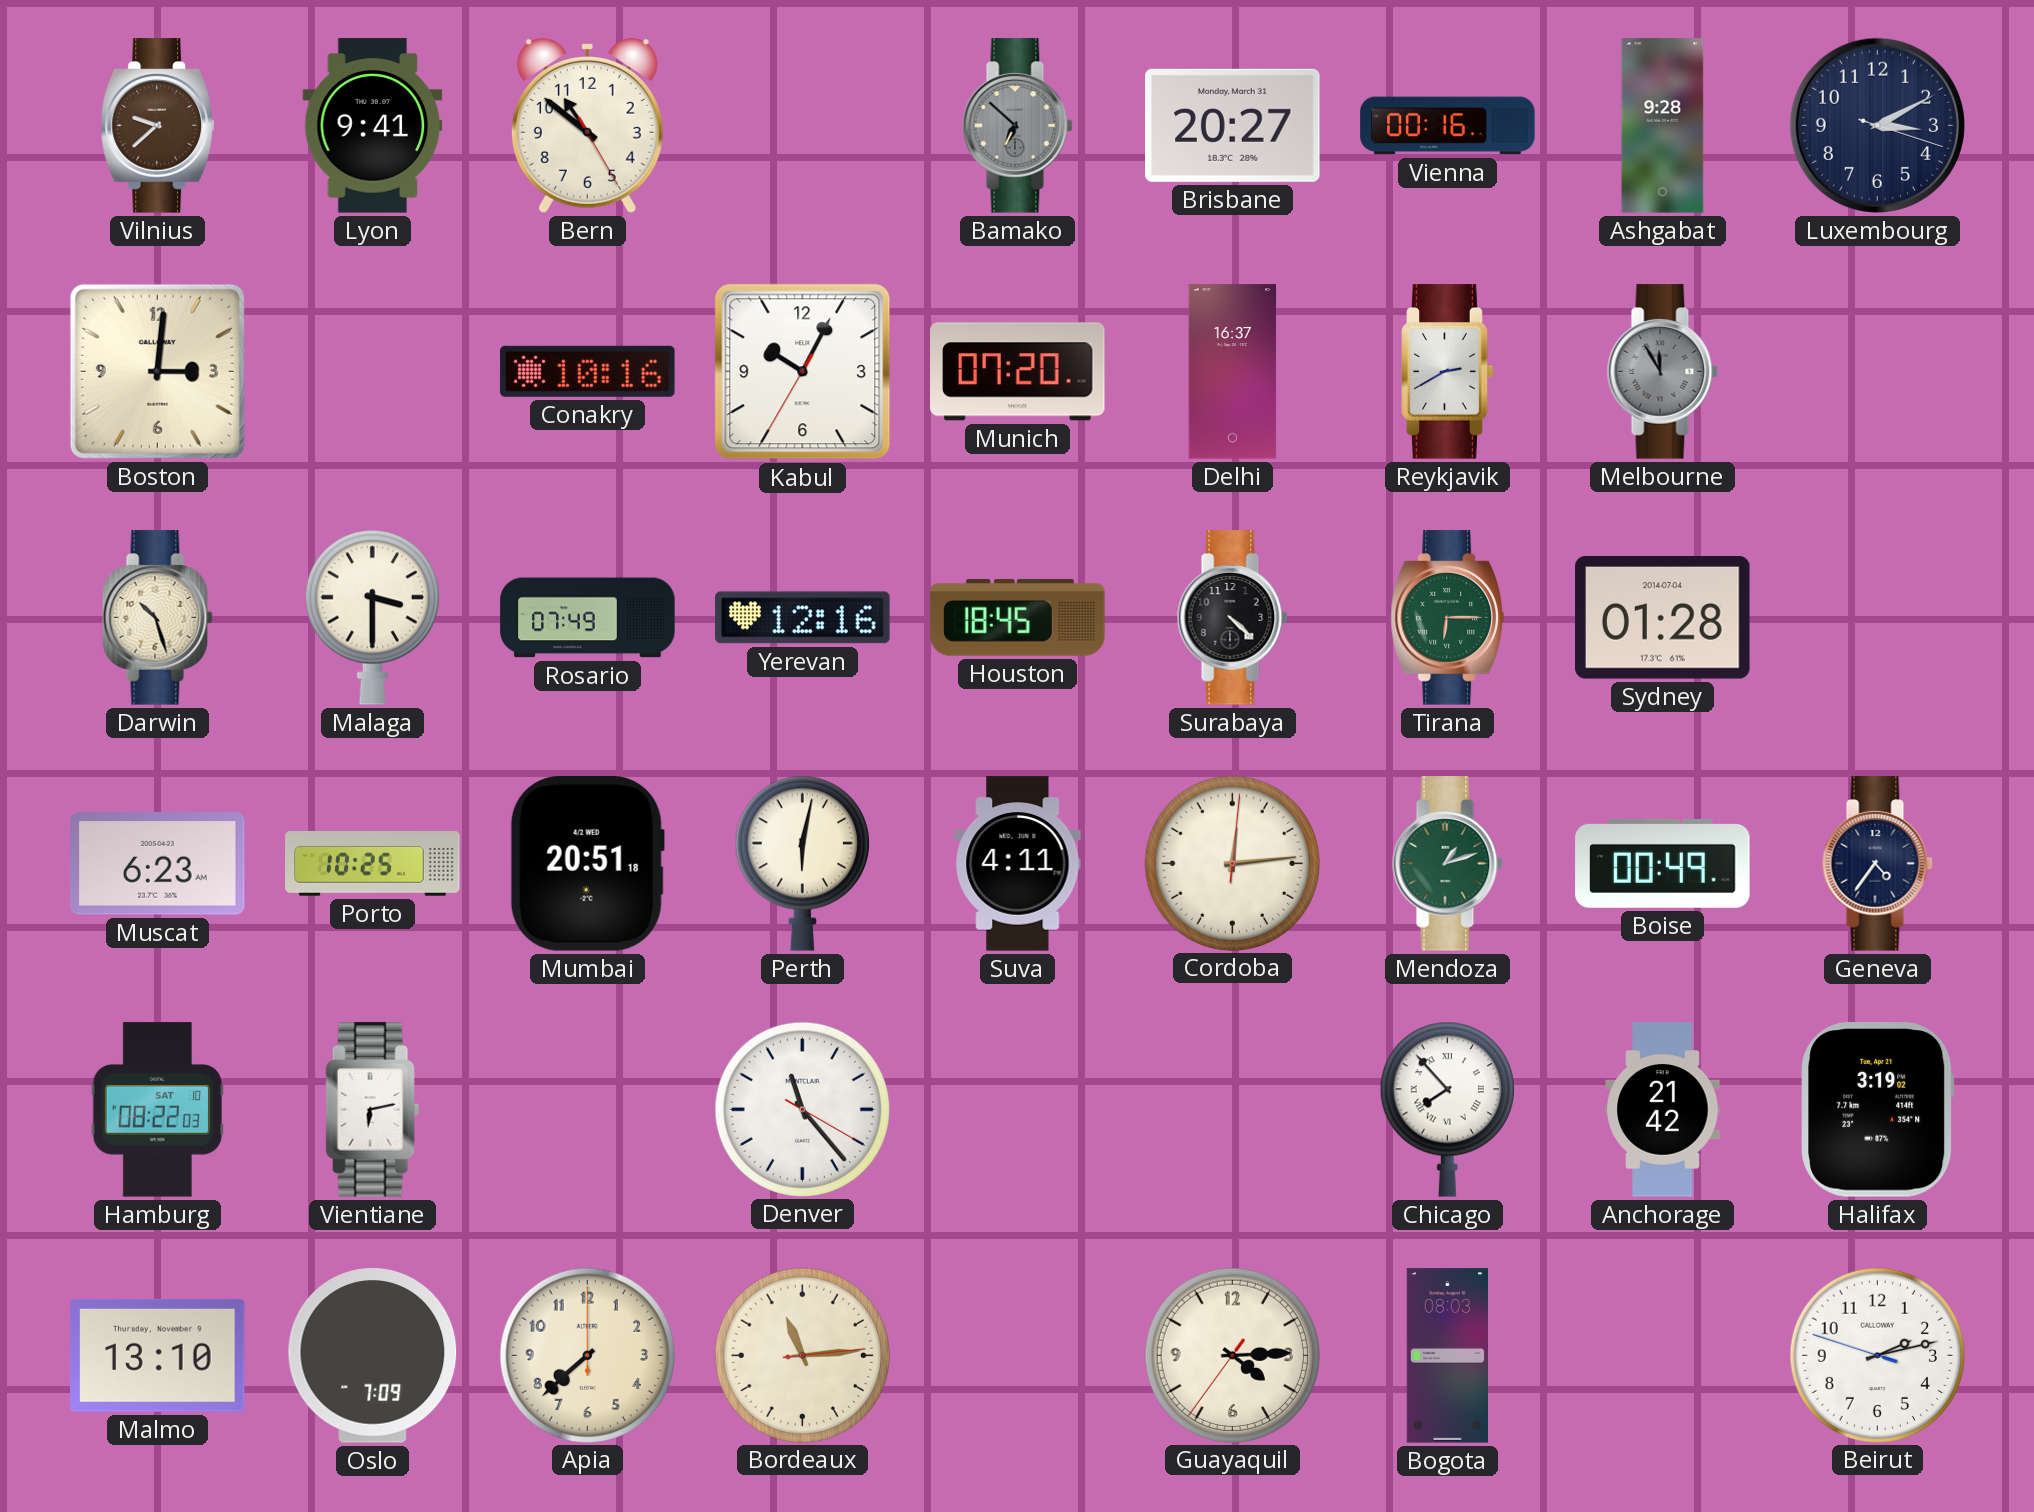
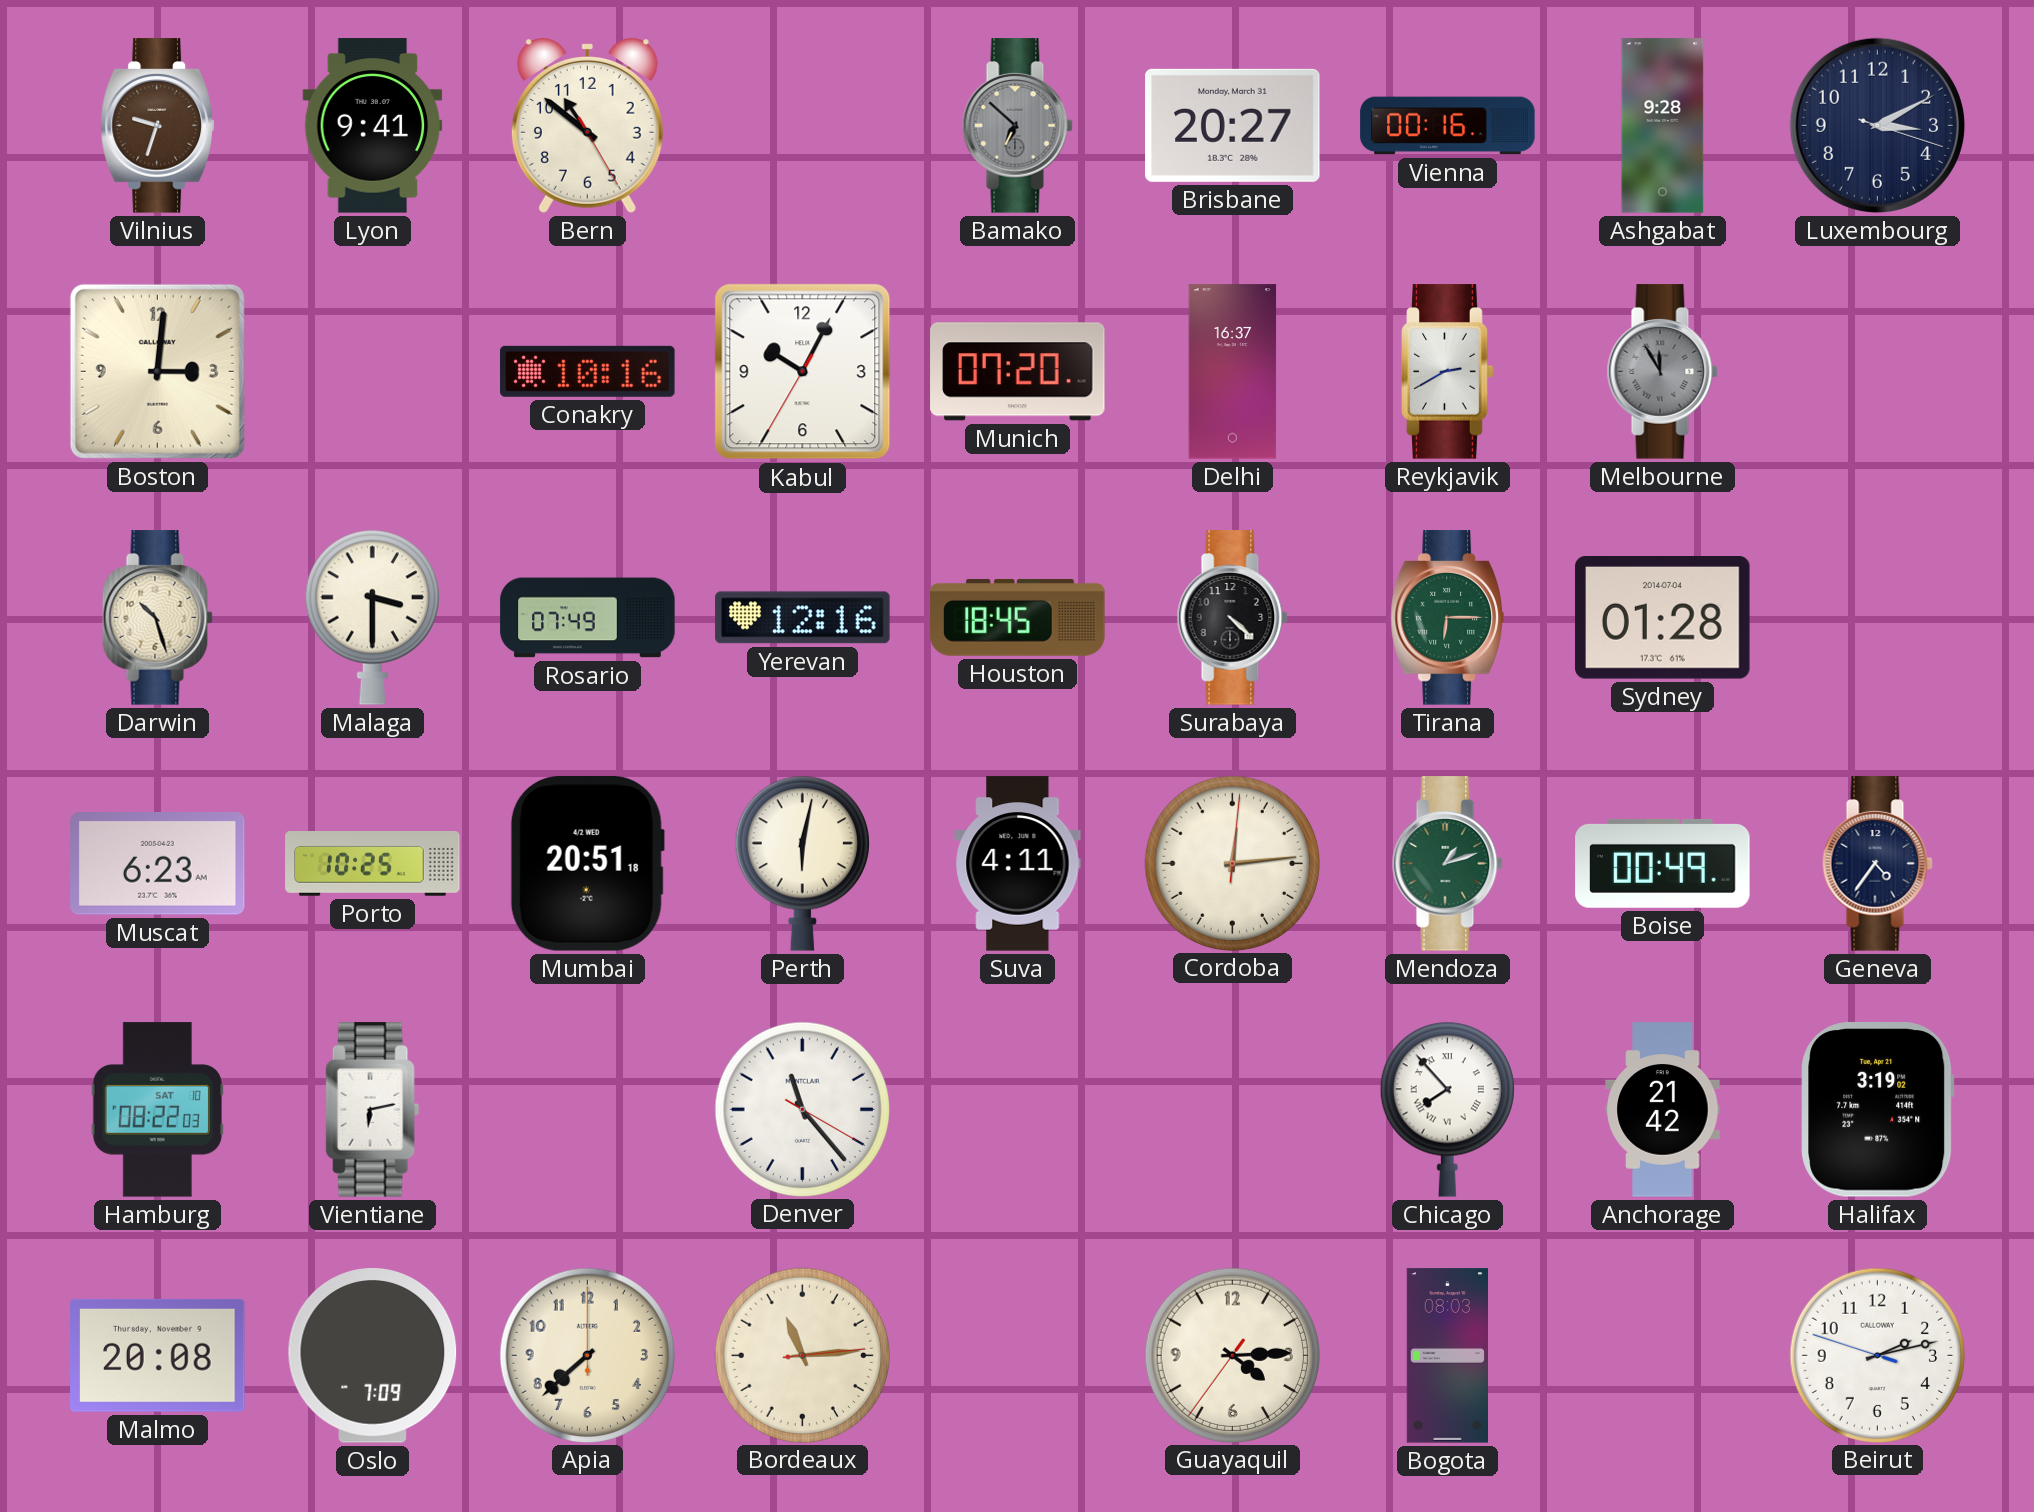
Vilnius: 9:38 -> 9:33
Malmo: 13:10 -> 20:08
